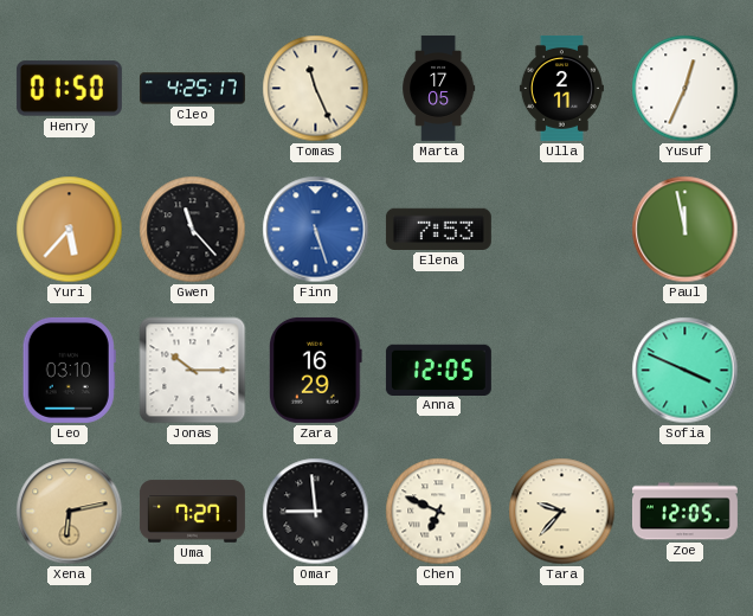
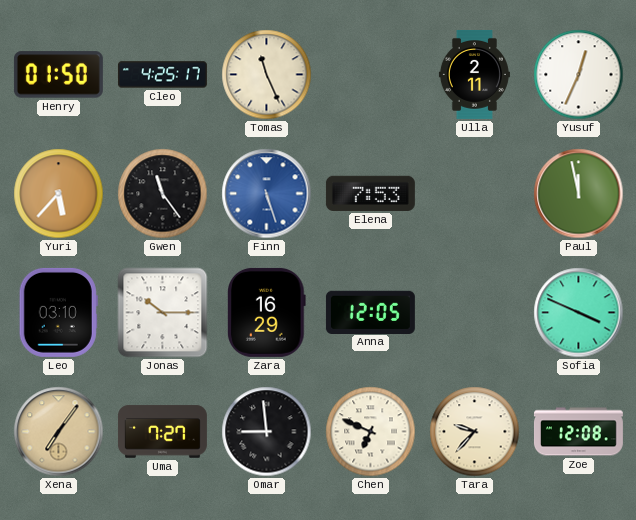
Marta: 17:05 -> none
Gwen: 11:23 -> 11:24
Xena: 6:13 -> 7:06
Zoe: 12:05 -> 12:08
